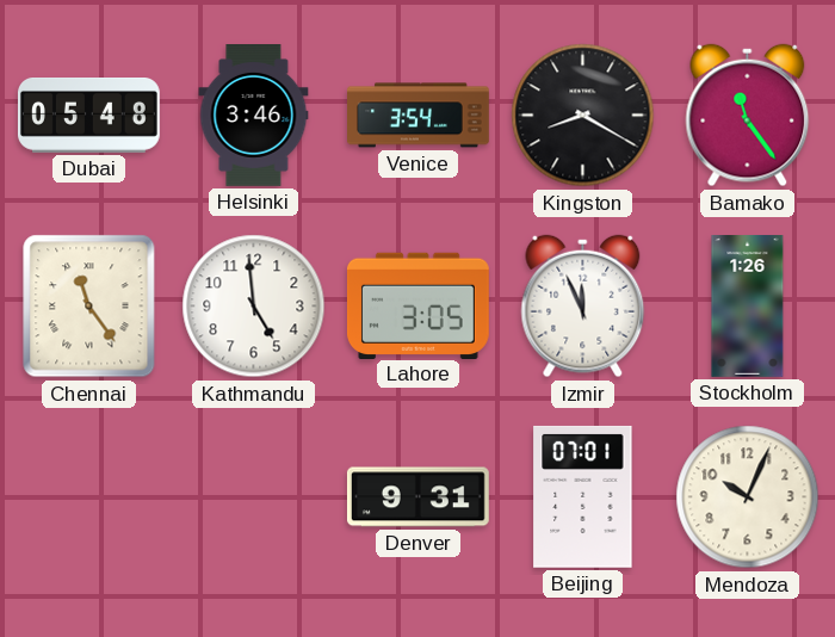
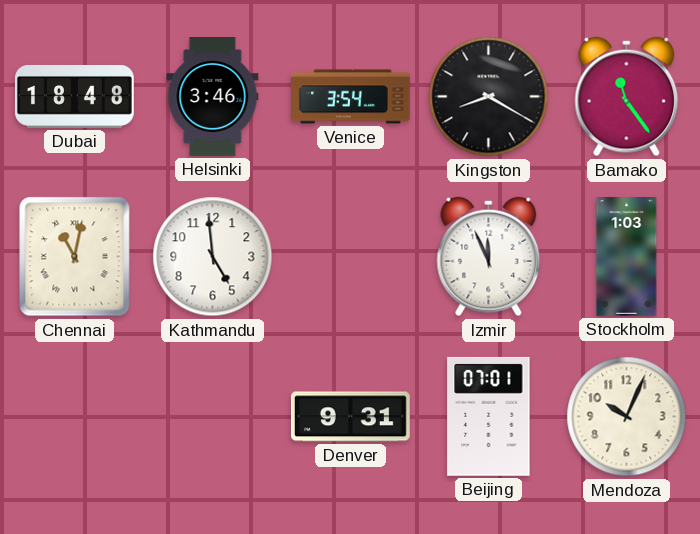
Dubai: 05:48 -> 18:48
Chennai: 11:24 -> 11:02
Lahore: 3:05 -> none
Stockholm: 1:26 -> 1:03
